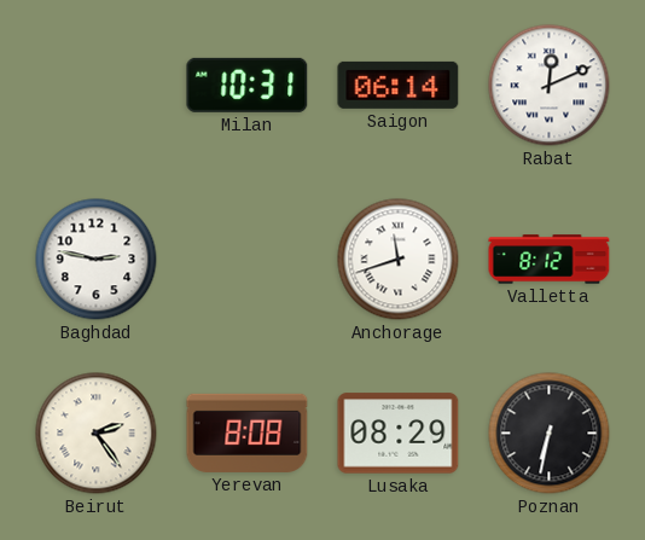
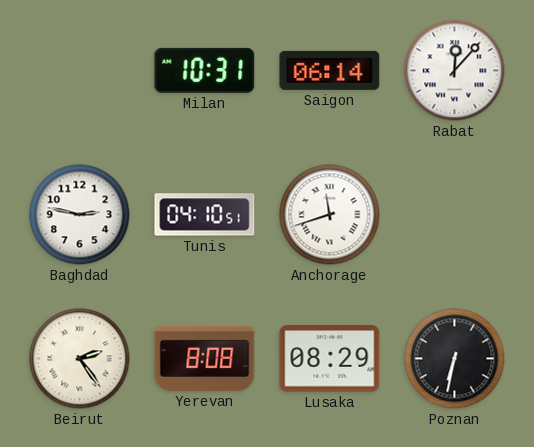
Rabat: 12:11 -> 12:07
Tunis: none -> 04:10
Valletta: 8:12 -> none
